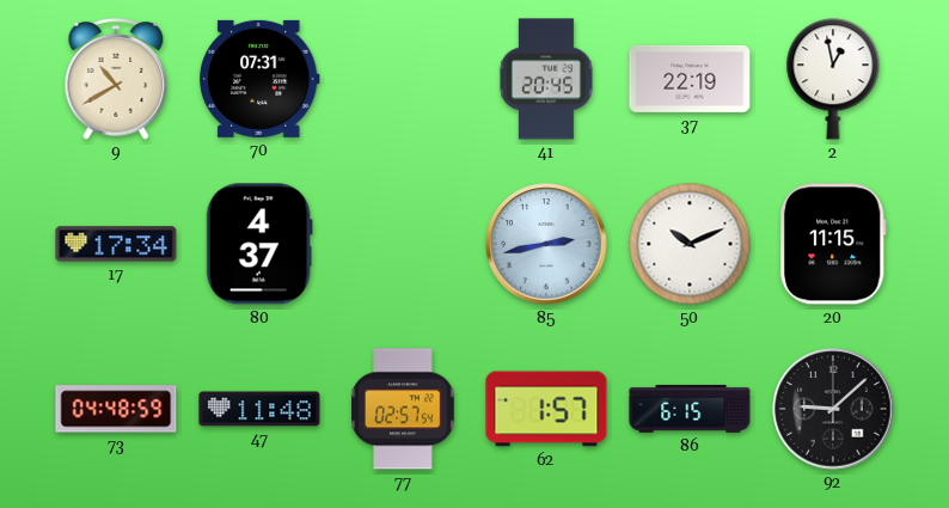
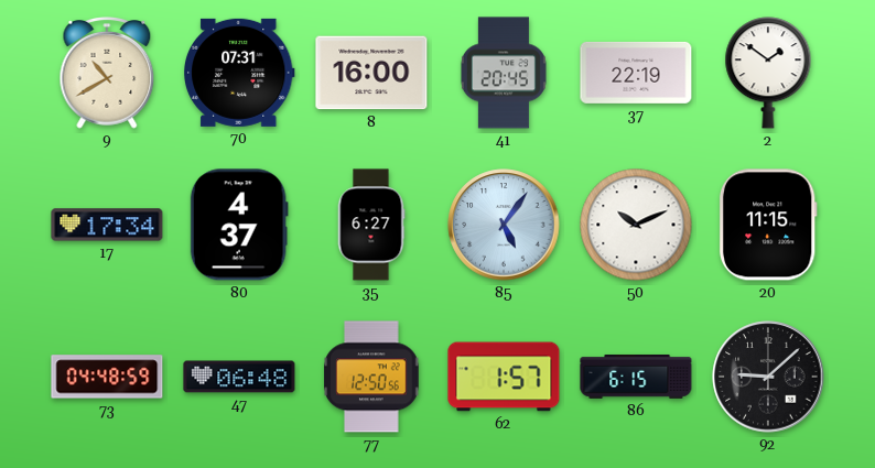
8: none -> 16:00
2: 12:58 -> 1:51
35: none -> 6:27
85: 2:43 -> 5:06
47: 11:48 -> 06:48
77: 02:57 -> 12:50
